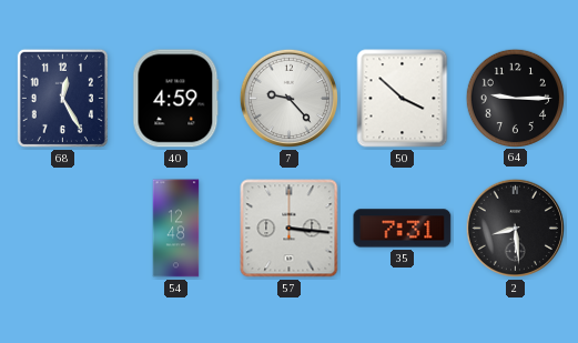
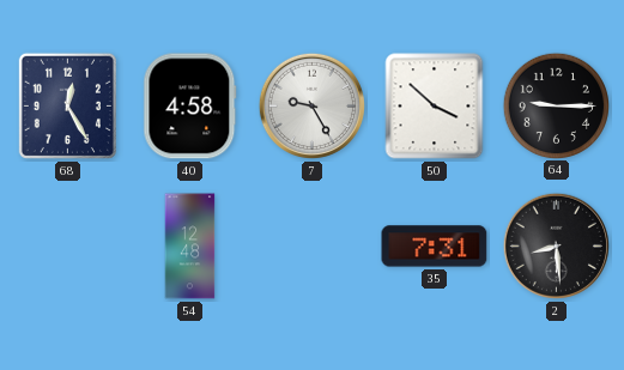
40: 4:59 -> 4:58
7: 9:23 -> 9:25
57: 3:16 -> none
